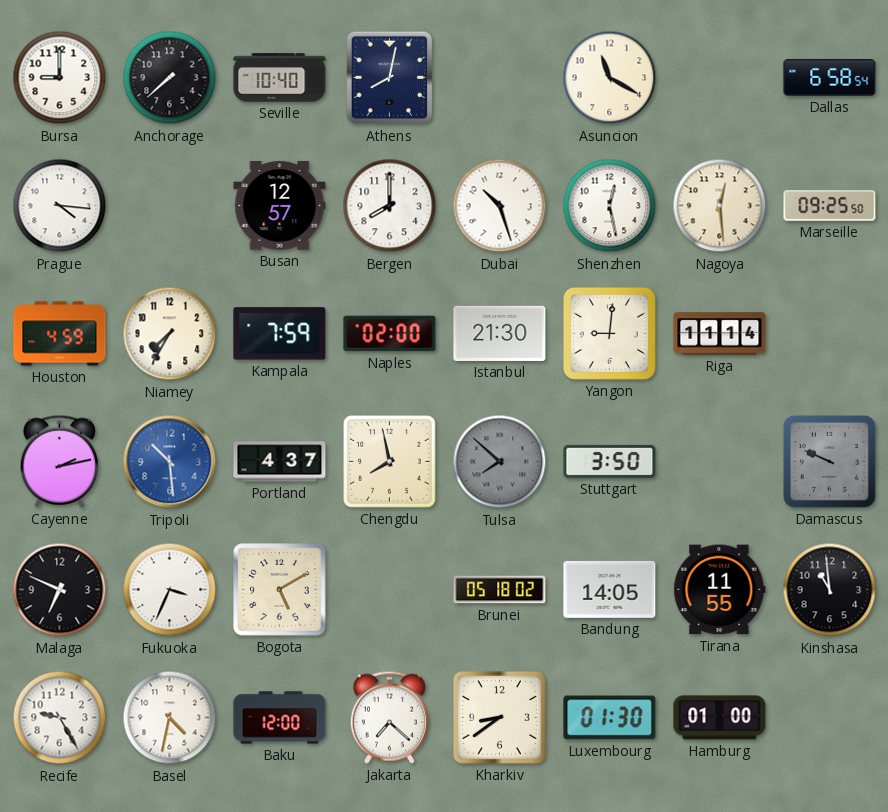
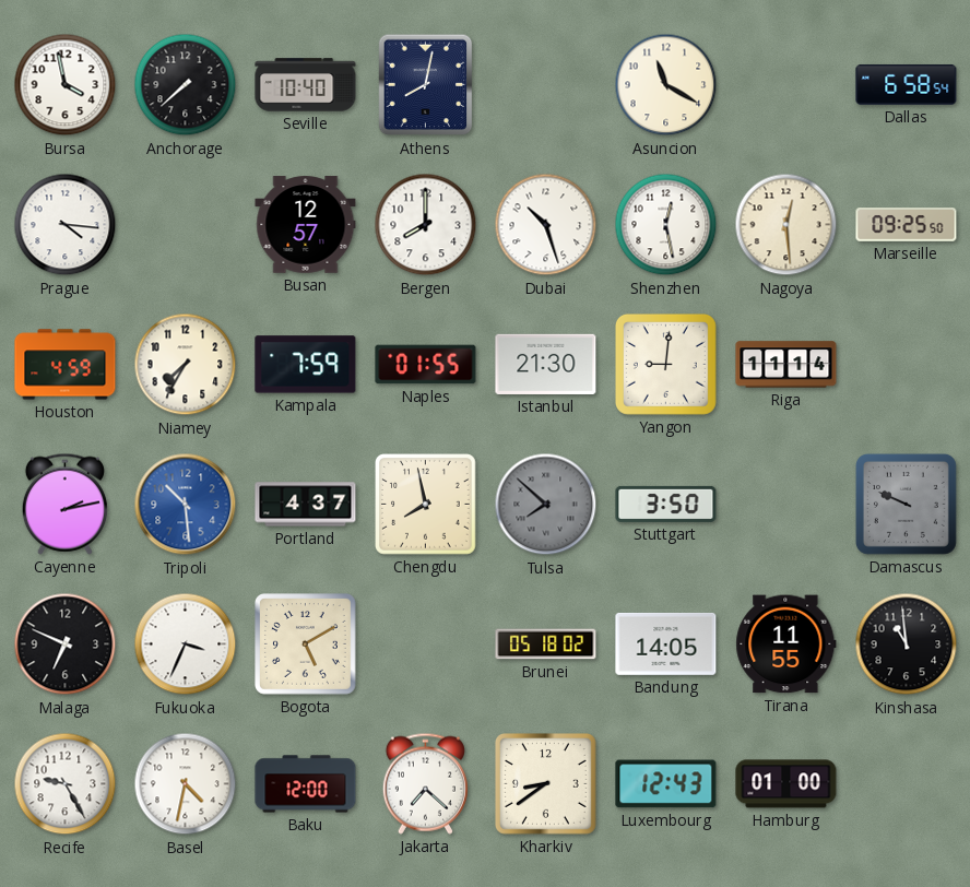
Bursa: 9:00 -> 3:58
Naples: 02:00 -> 01:55
Luxembourg: 01:30 -> 12:43
